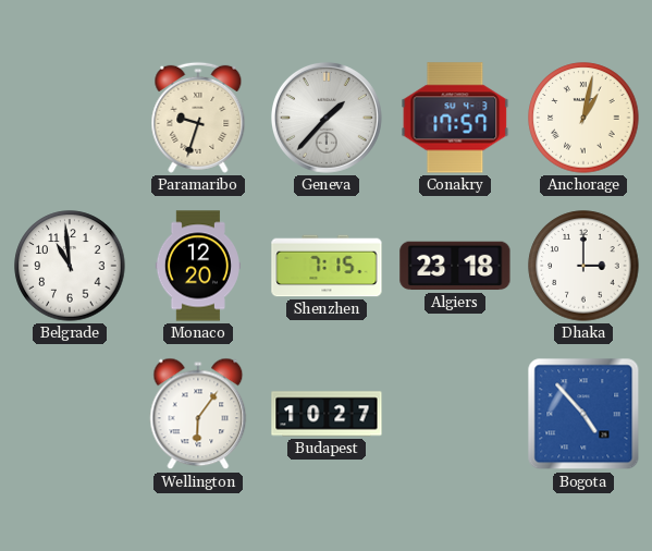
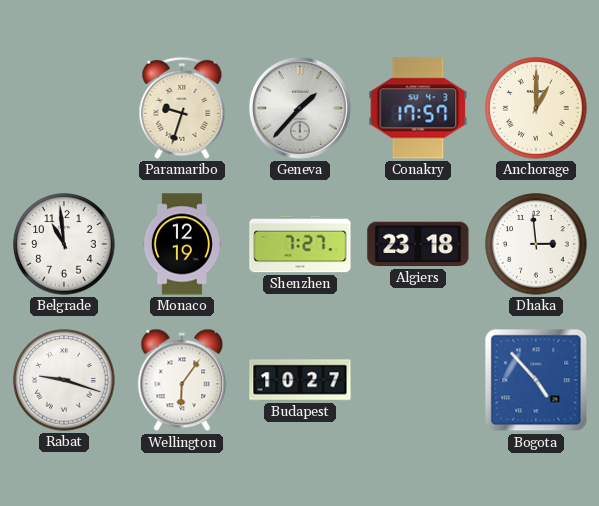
Anchorage: 1:02 -> 1:00
Monaco: 12:20 -> 12:19
Shenzhen: 7:15 -> 7:27
Dhaka: 3:00 -> 2:59
Rabat: none -> 9:18
